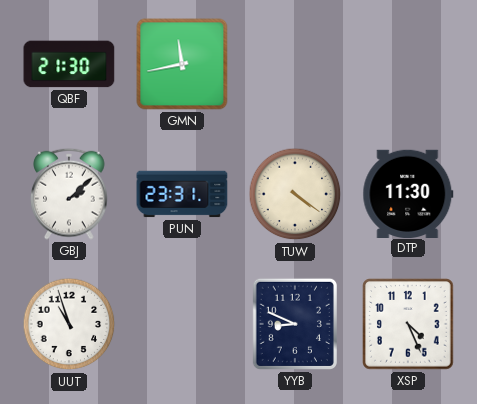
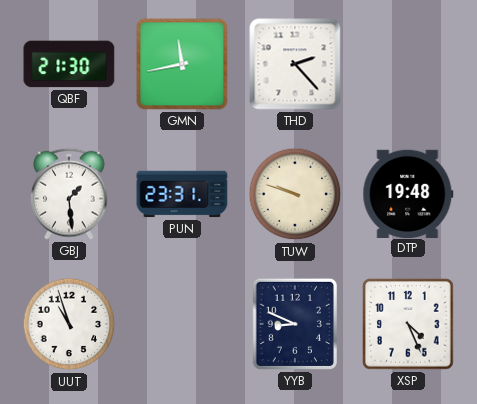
THD: none -> 2:23
GBJ: 2:08 -> 1:29
TUW: 4:21 -> 9:48
DTP: 11:30 -> 19:48
